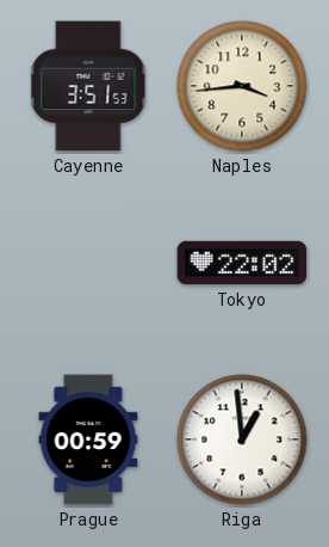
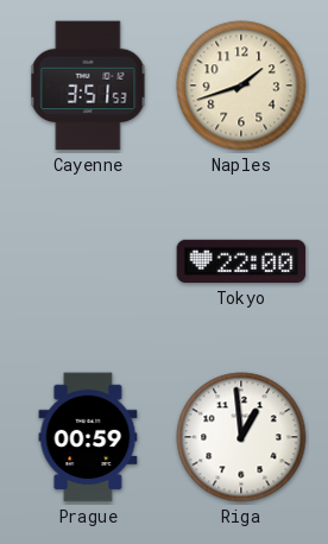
Naples: 3:44 -> 1:42
Tokyo: 22:02 -> 22:00
